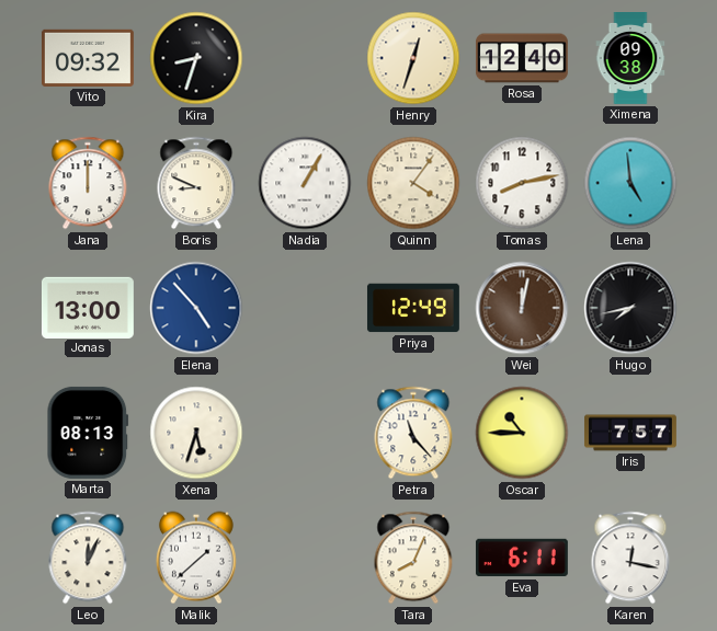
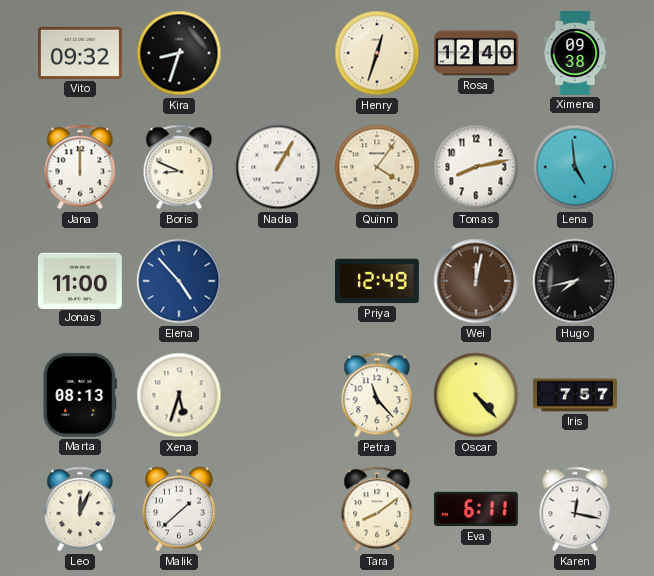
Jonas: 13:00 -> 11:00
Oscar: 10:45 -> 4:23
Tara: 8:04 -> 8:09
